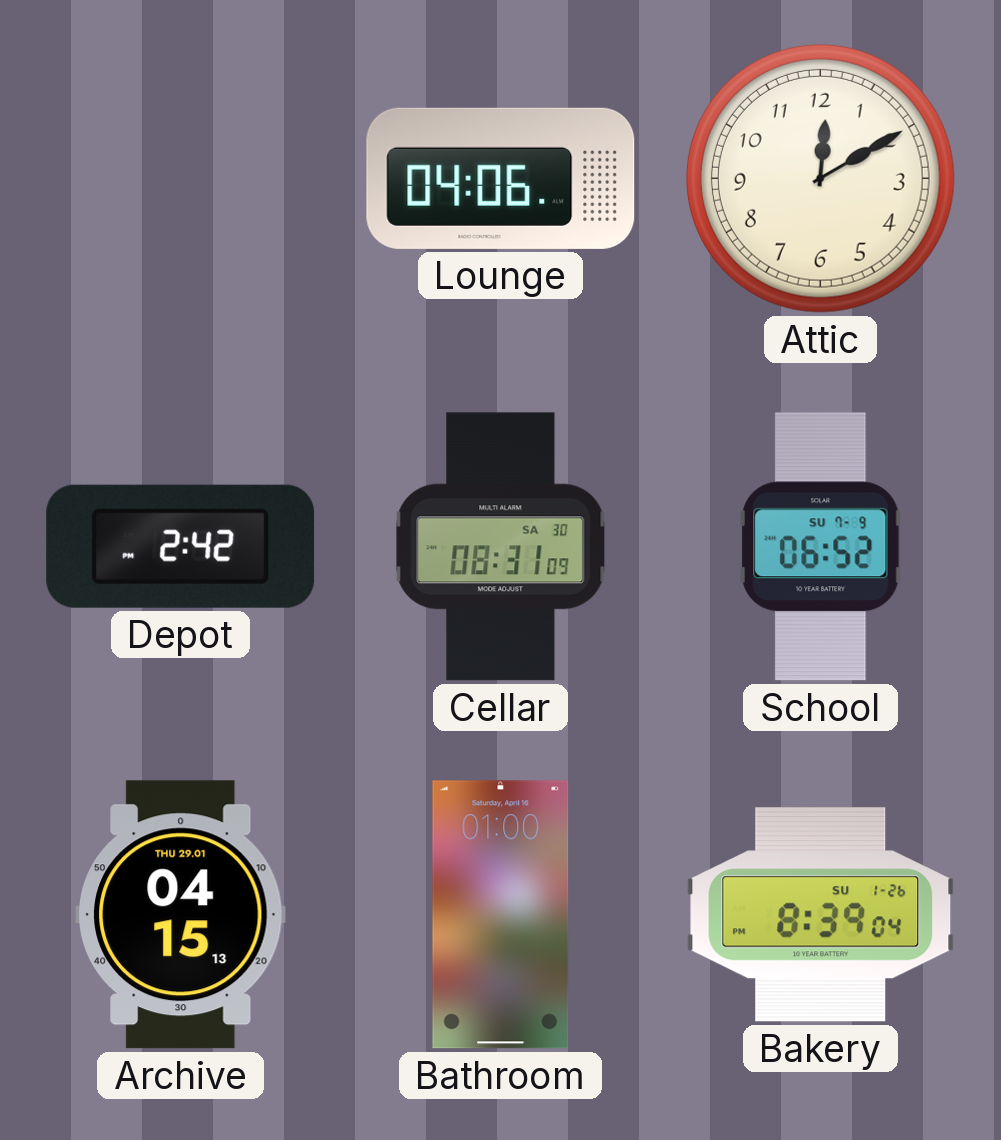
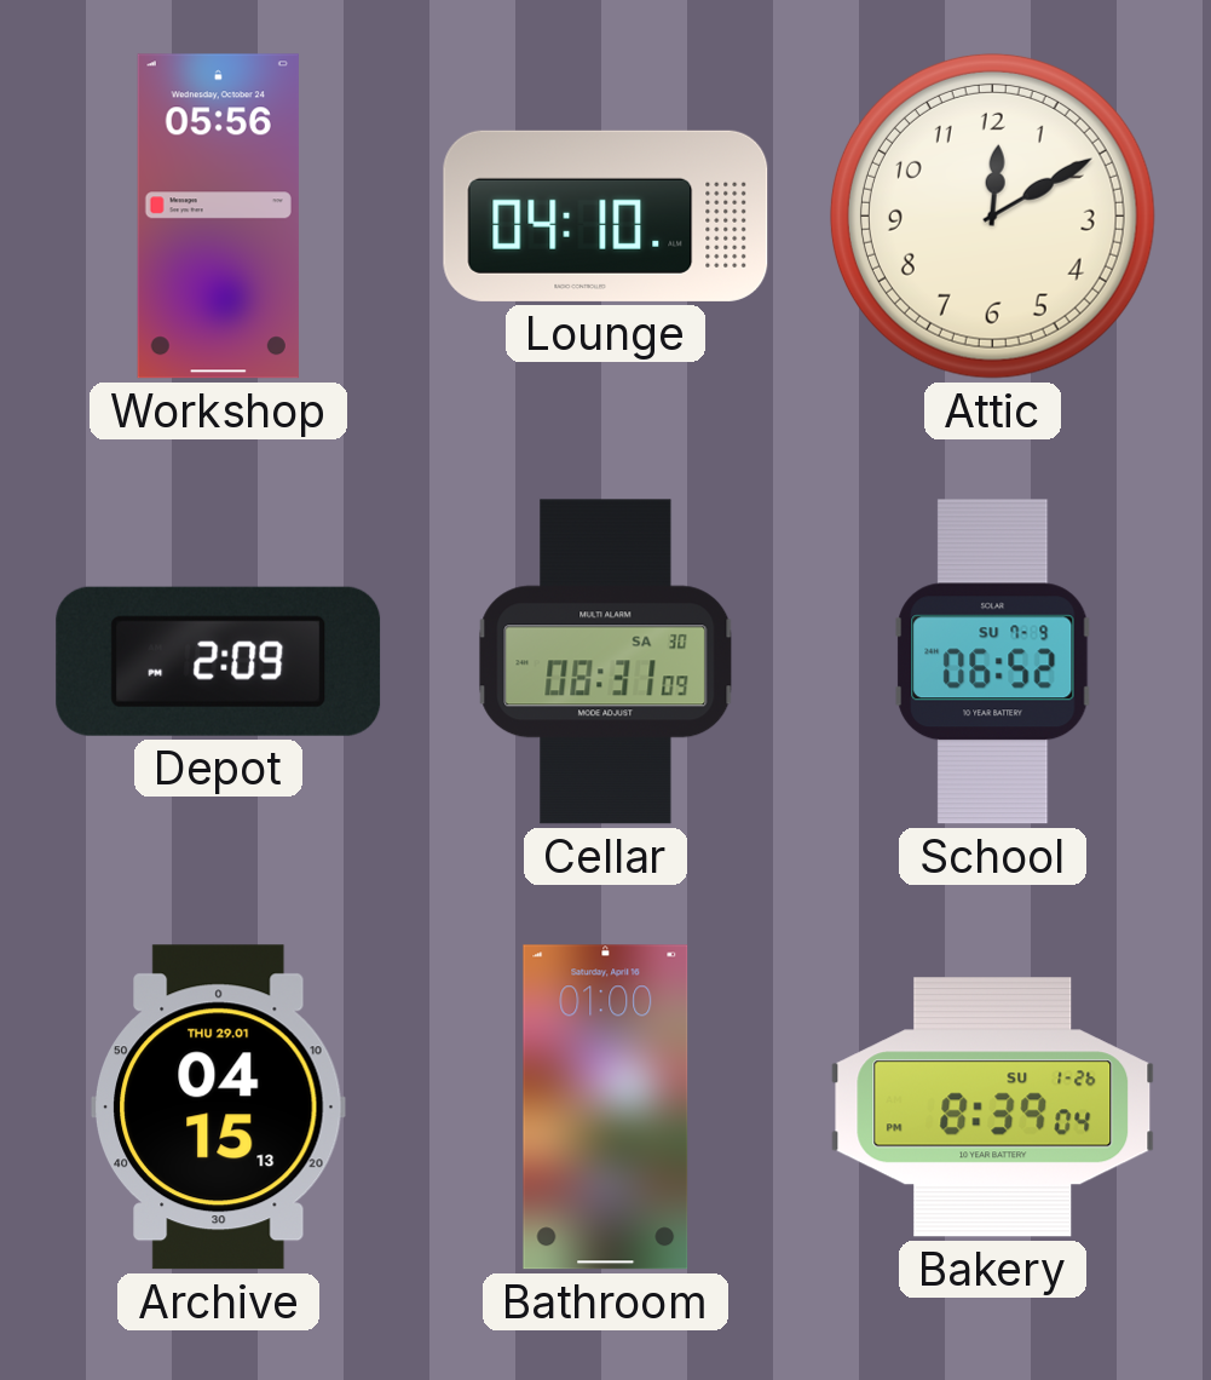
Workshop: none -> 05:56
Lounge: 04:06 -> 04:10
Depot: 2:42 -> 2:09
